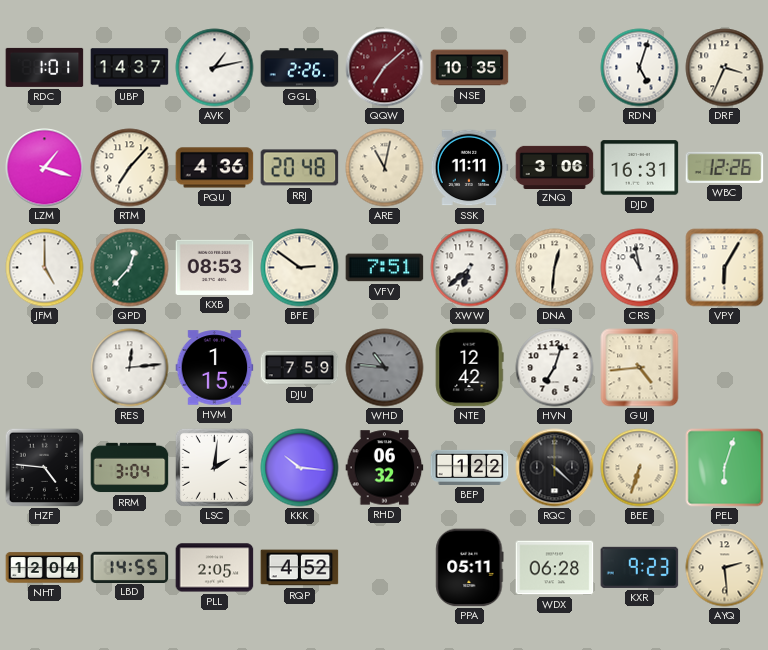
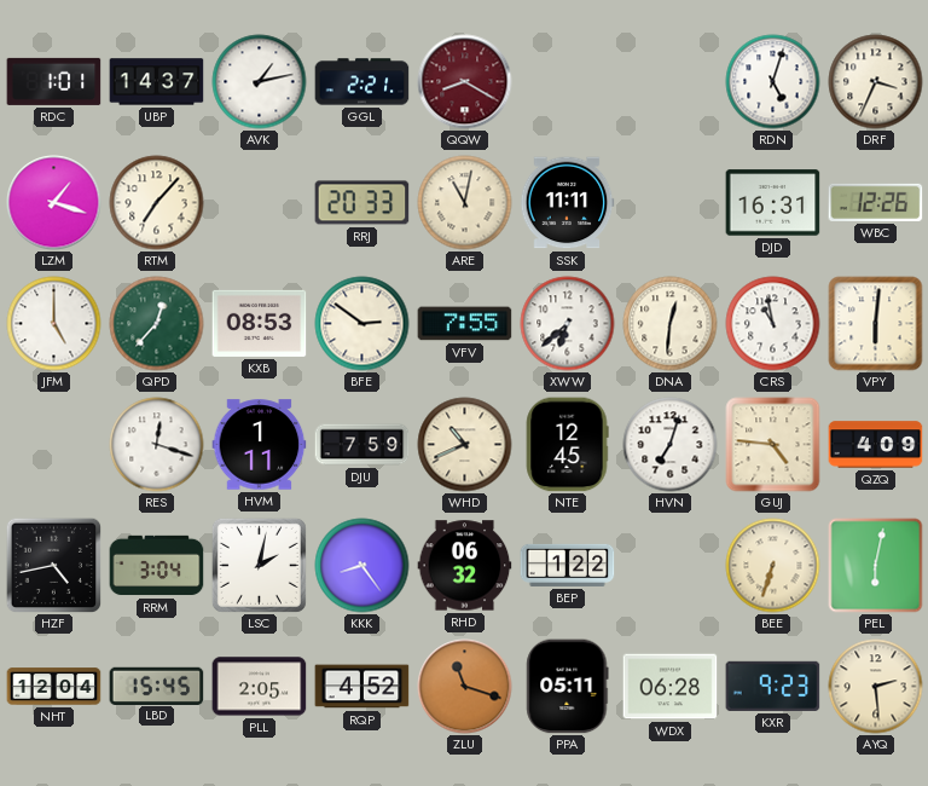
GGL: 2:26 -> 2:21
QQW: 7:08 -> 8:20
NSE: 10:35 -> none
PQU: 4:36 -> none
RRJ: 20:48 -> 20:33
ZNQ: 3:06 -> none
VFV: 7:51 -> 7:55
VPY: 6:05 -> 6:01
RES: 12:14 -> 12:18
HVM: 1:15 -> 1:11
WHD: 10:46 -> 10:41
WHD dial: grey -> cream
NTE: 12:42 -> 12:45
GUJ: 4:44 -> 4:46
QZQ: none -> 4:09
HZF: 4:46 -> 4:43
LSC: 2:01 -> 2:02
KKK: 10:16 -> 8:24
RQC: 4:22 -> none
PEL: 6:03 -> 6:02
LBD: 14:55 -> 15:45
ZLU: none -> 11:18
